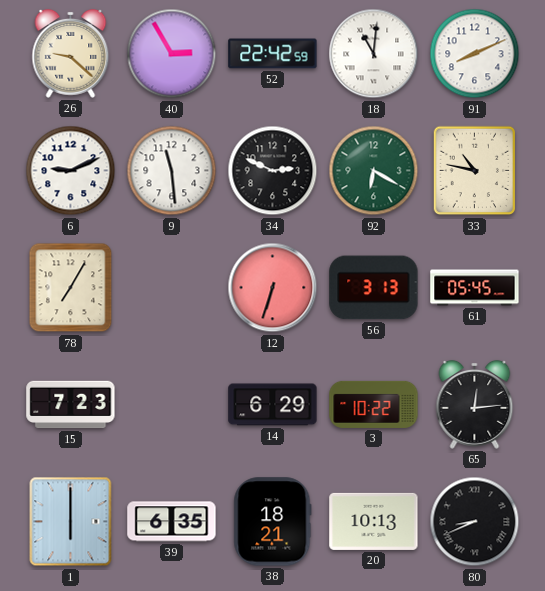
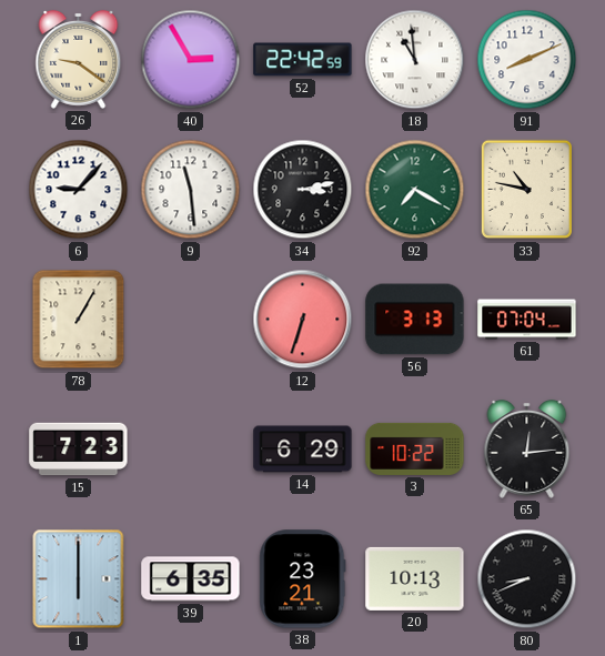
26: 9:22 -> 9:21
18: 11:01 -> 10:59
6: 9:11 -> 9:07
34: 2:49 -> 3:13
92: 6:20 -> 7:20
78: 7:05 -> 1:05
61: 05:45 -> 07:04
38: 18:21 -> 23:21
